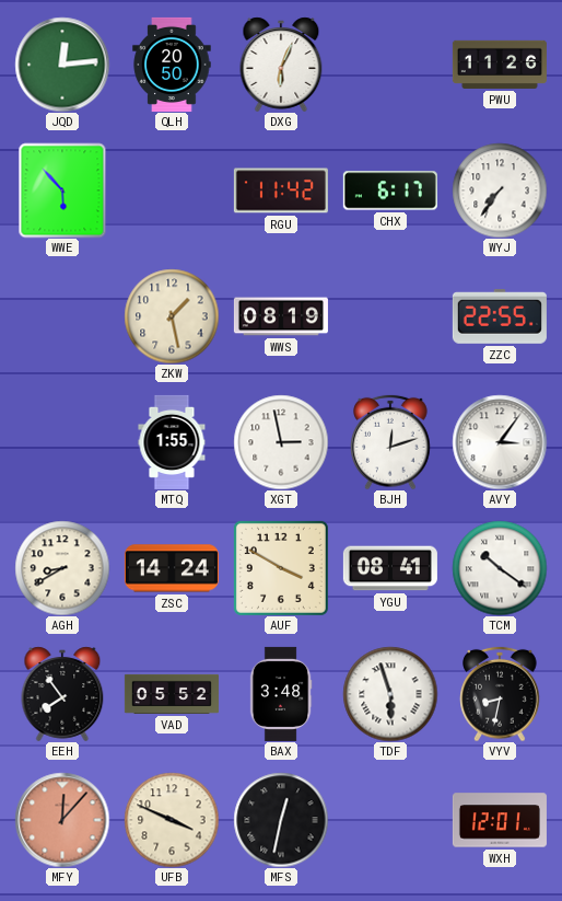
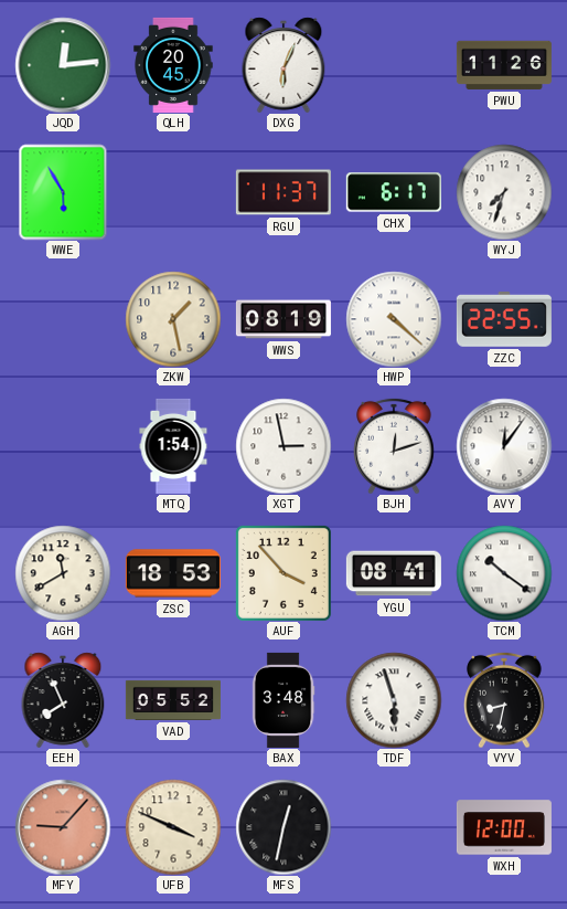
QLH: 20:50 -> 20:45
WWE: 5:53 -> 5:55
RGU: 11:42 -> 11:37
WYJ: 7:36 -> 7:33
HWP: none -> 4:22
MTQ: 1:55 -> 1:54
AVY: 3:06 -> 12:06
AGH: 8:40 -> 11:40
ZSC: 14:24 -> 18:53
AUF: 3:50 -> 3:53
EEH: 7:54 -> 7:56
MFY: 12:07 -> 9:07
WXH: 12:01 -> 12:00
